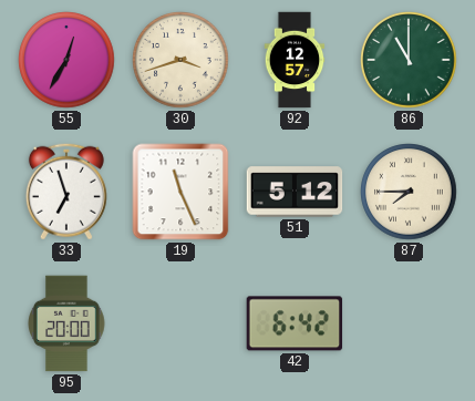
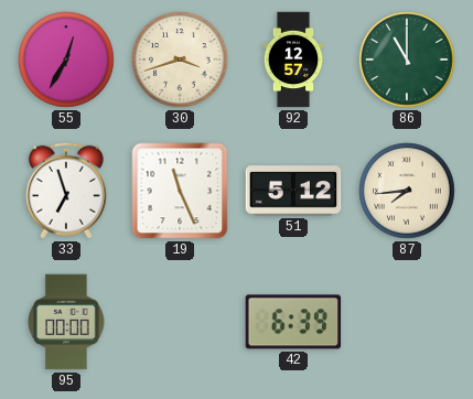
87: 7:45 -> 7:44
95: 20:00 -> 00:00
42: 6:42 -> 6:39
